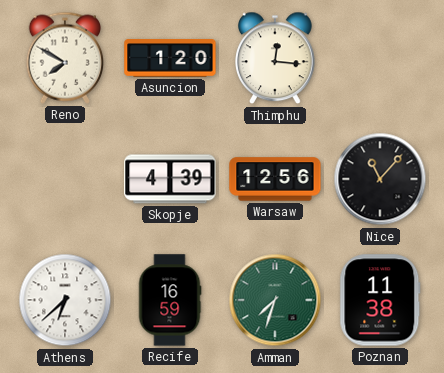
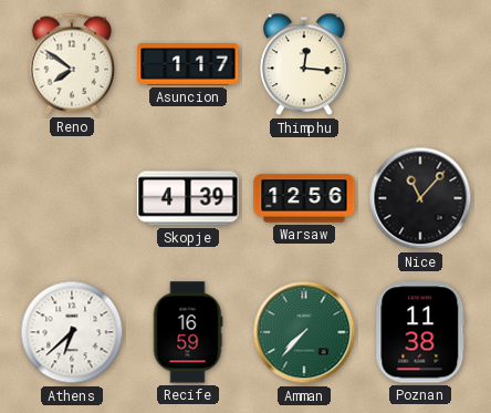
Reno: 7:50 -> 7:51
Asuncion: 1:20 -> 1:17
Amman: 7:33 -> 7:37
